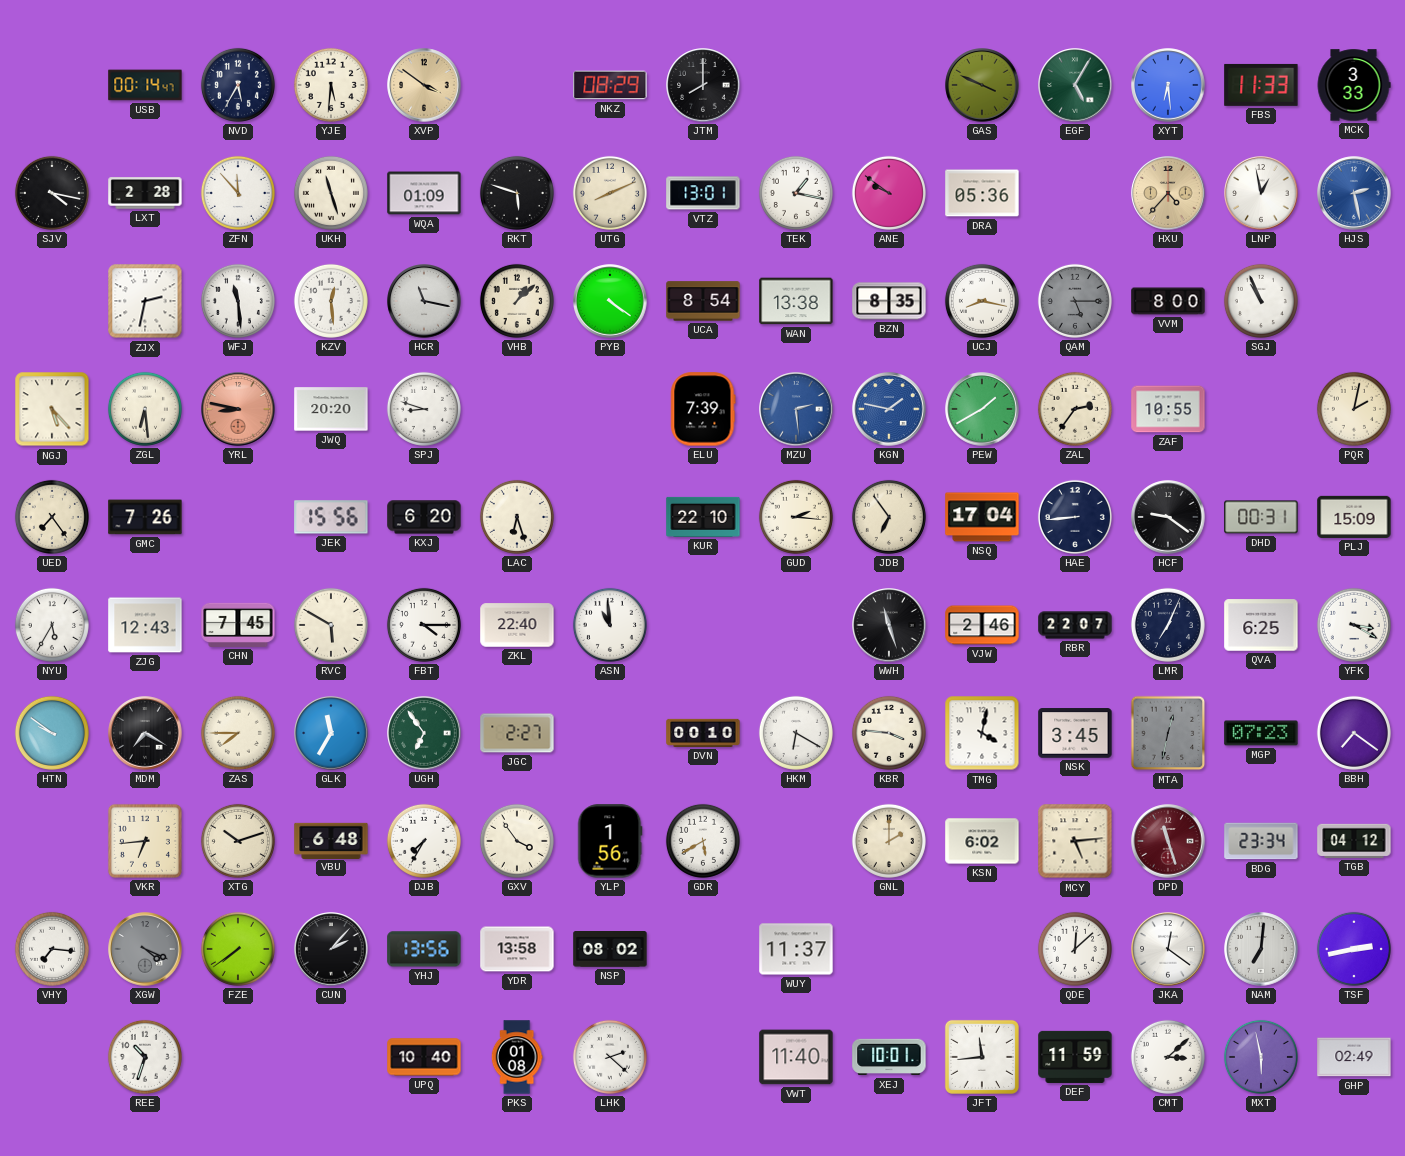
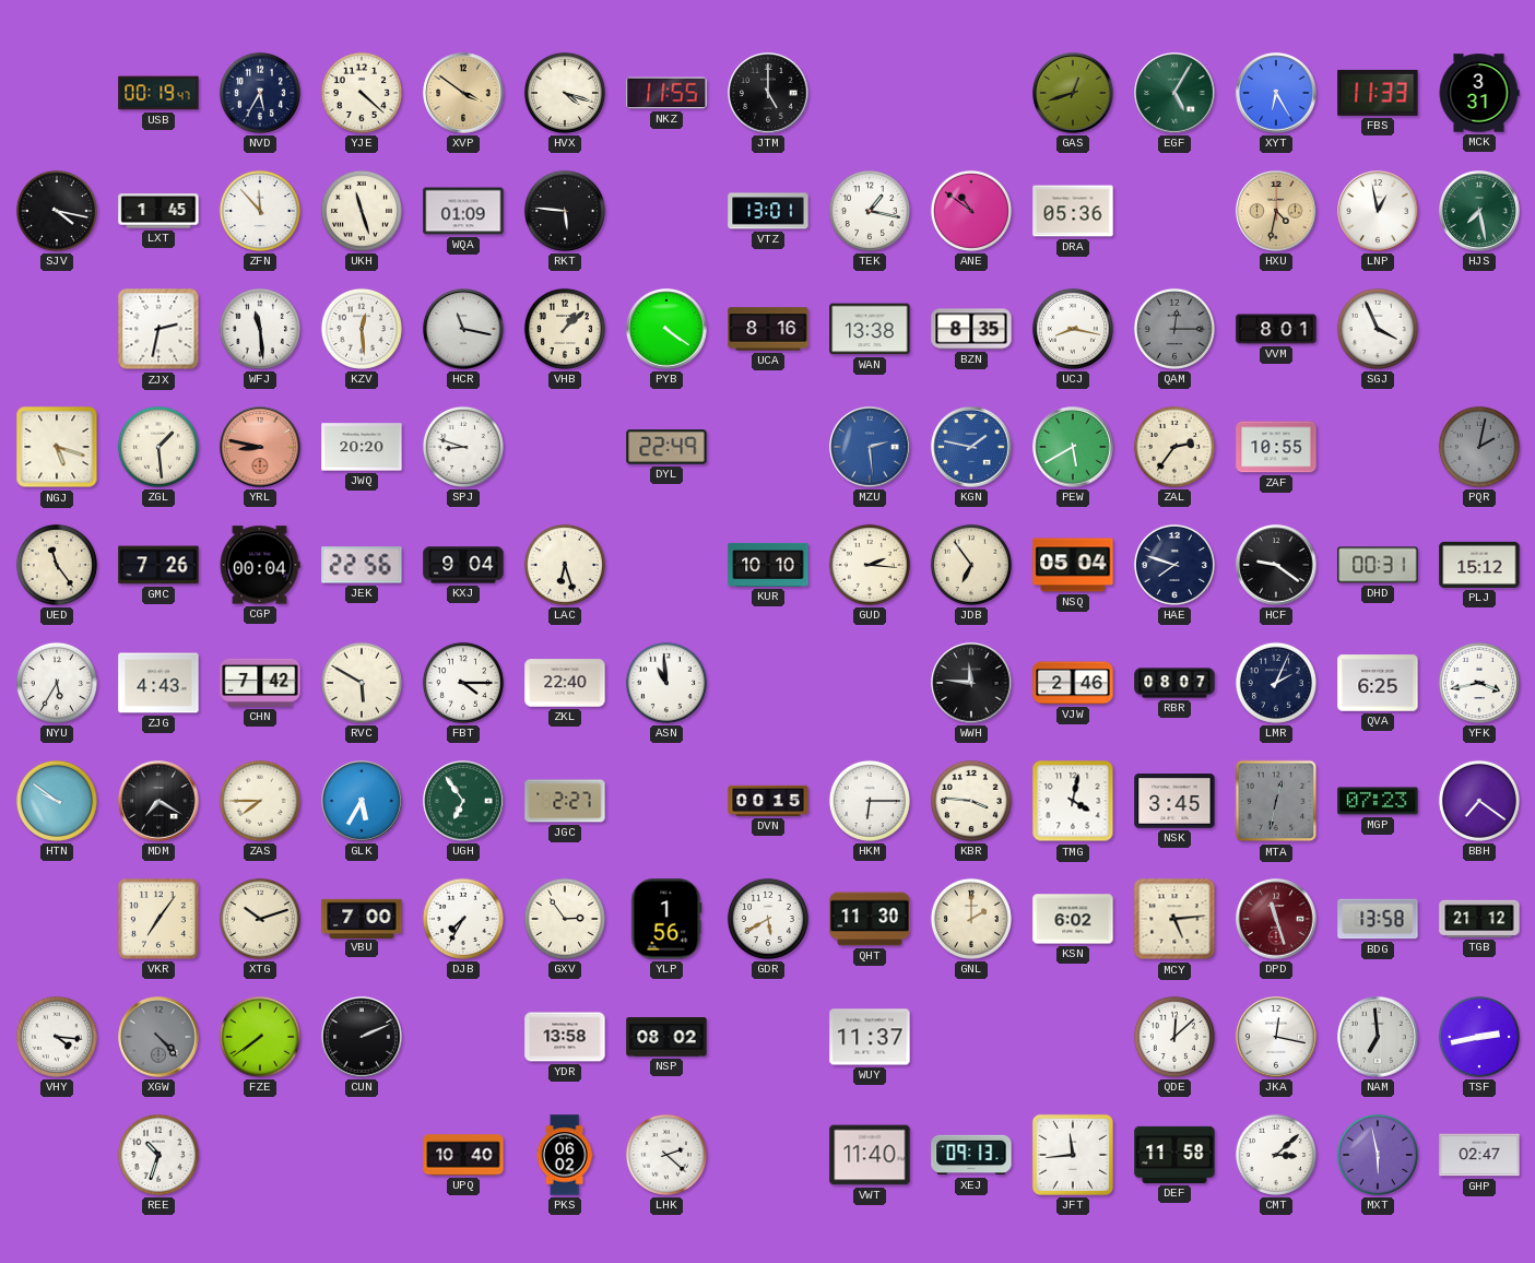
USB: 00:14 -> 00:19
YJE: 5:31 -> 4:22
HVX: none -> 4:18
NKZ: 08:29 -> 11:55
JTM: 8:00 -> 5:00
GAS: 3:49 -> 12:42
XYT: 6:29 -> 6:25
MCK: 3:33 -> 3:31
LXT: 2:28 -> 1:45
RKT: 5:48 -> 5:46
UTG: 8:11 -> none
ANE: 9:51 -> 10:51
HXU: 4:37 -> 4:32
HJS: 2:28 -> 7:28
HJS dial: blue -> green
UCA: 8:54 -> 8:16
QAM: 5:15 -> 12:15
VVM: 8:00 -> 8:01
SGJ: 10:56 -> 3:56
NGJ: 5:23 -> 5:18
ZGL: 6:29 -> 1:29
DYL: none -> 22:49
ELU: 7:39 -> none
PEW: 1:40 -> 5:40
PQR dial: cream -> grey
UED: 7:24 -> 11:24
CGP: none -> 00:04
JEK: 15:56 -> 22:56
KXJ: 6:20 -> 9:04
KUR: 22:10 -> 10:10
NSQ: 17:04 -> 05:04
HAE: 8:44 -> 7:48
PLJ: 15:09 -> 15:12
ZJG: 12:43 -> 4:43
CHN: 7:45 -> 7:42
WWH: 11:27 -> 11:46
RBR: 22:07 -> 08:07
LMR: 7:04 -> 2:04
YFK: 3:20 -> 3:43
GLK: 11:35 -> 5:35
DVN: 00:10 -> 00:15
HKM: 6:20 -> 6:15
VKR: 6:44 -> 7:06
VBU: 6:48 -> 7:00
GXV: 3:54 -> 2:54
QHT: none -> 11:30
BDG: 23:34 -> 13:58
TGB: 04:12 -> 21:12
VHY: 7:16 -> 4:16
XGW: 4:19 -> 4:23
CUN: 2:07 -> 2:11
YHJ: 13:56 -> none
JKA: 12:21 -> 12:17
NAM: 7:01 -> 6:59
PKS: 01:08 -> 06:02
XEJ: 10:01 -> 09:13
DEF: 11:59 -> 11:58
GHP: 02:49 -> 02:47
